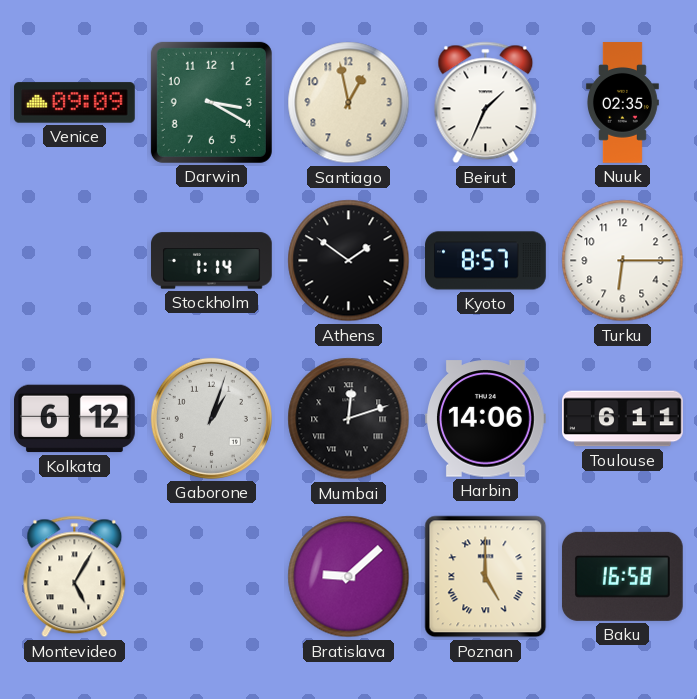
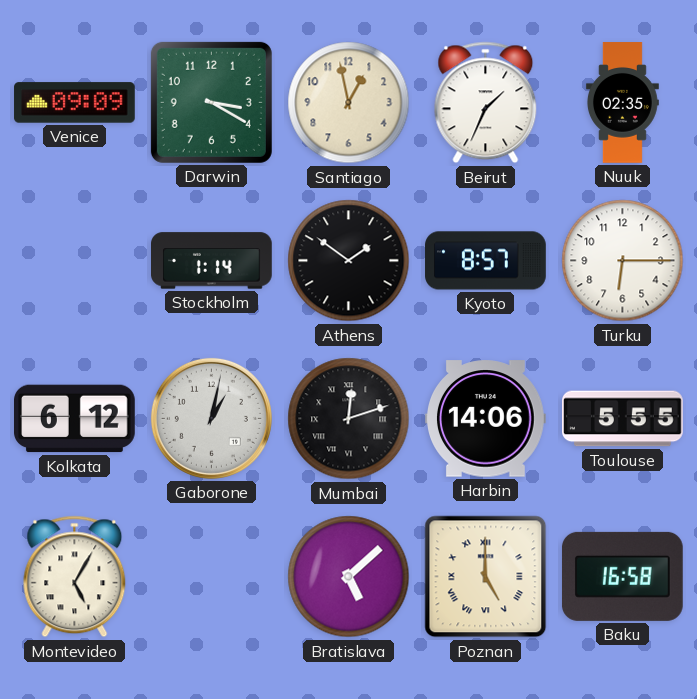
Gaborone: 1:03 -> 1:02
Toulouse: 6:11 -> 5:55
Bratislava: 9:08 -> 5:08
